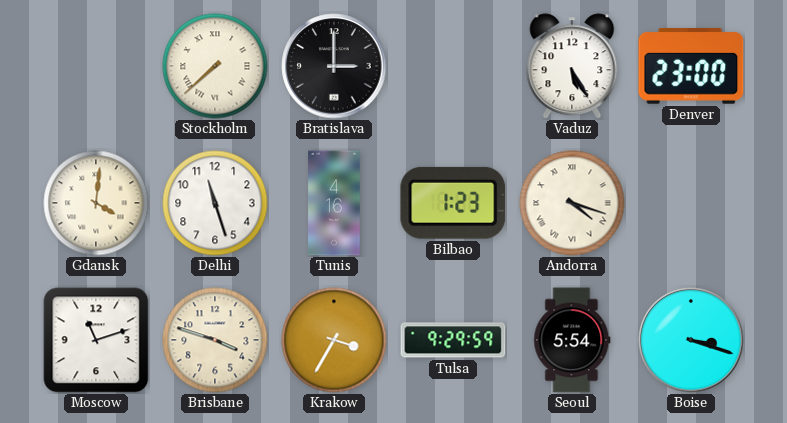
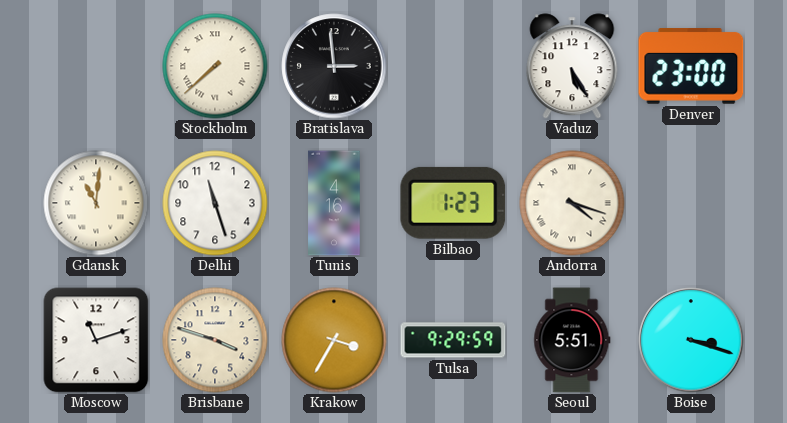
Bratislava: 3:00 -> 2:59
Gdansk: 4:01 -> 11:01
Seoul: 5:54 -> 5:51
